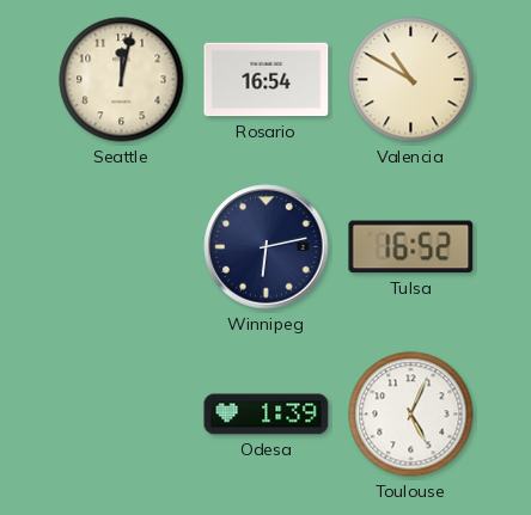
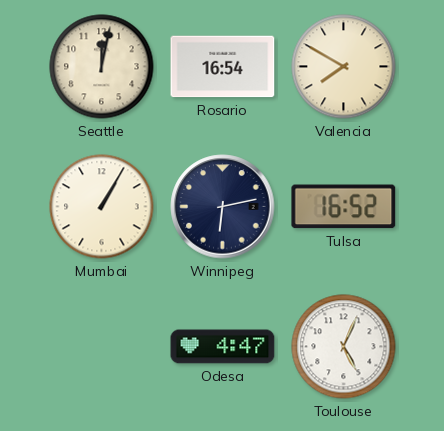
Valencia: 10:50 -> 7:50
Mumbai: none -> 1:05
Odesa: 1:39 -> 4:47
